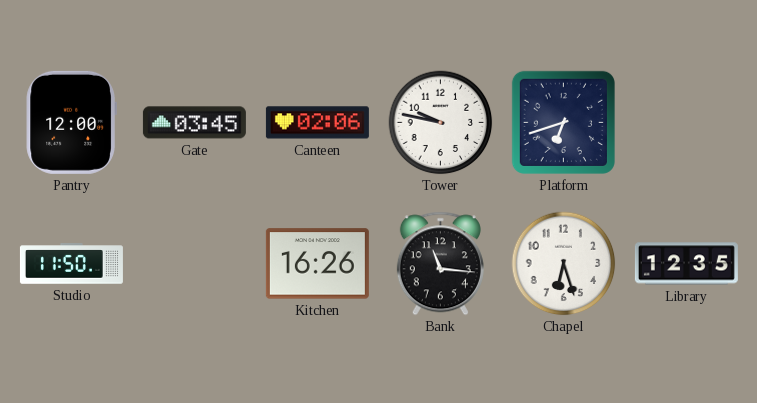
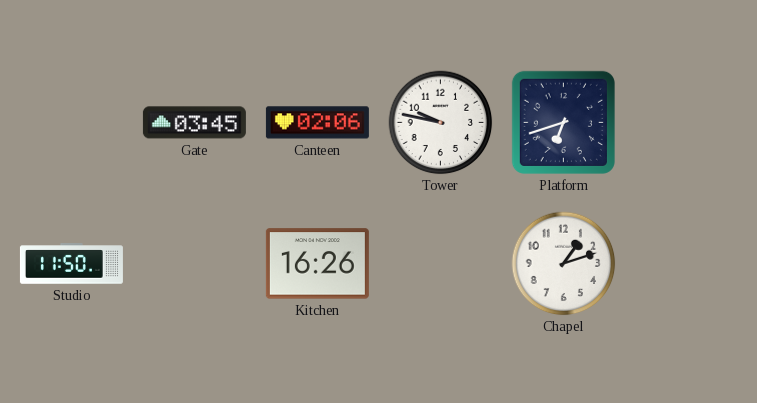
Pantry: 12:00 -> none
Bank: 11:16 -> none
Chapel: 6:27 -> 1:12
Library: 12:35 -> none
